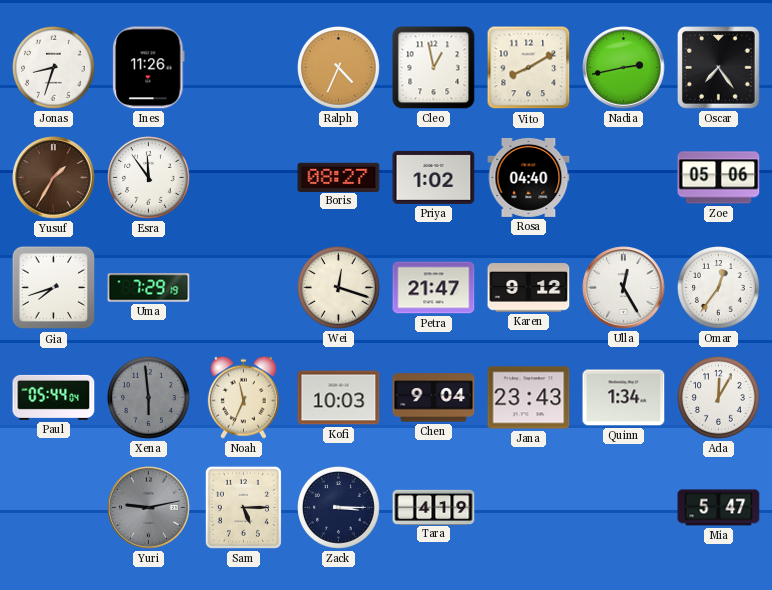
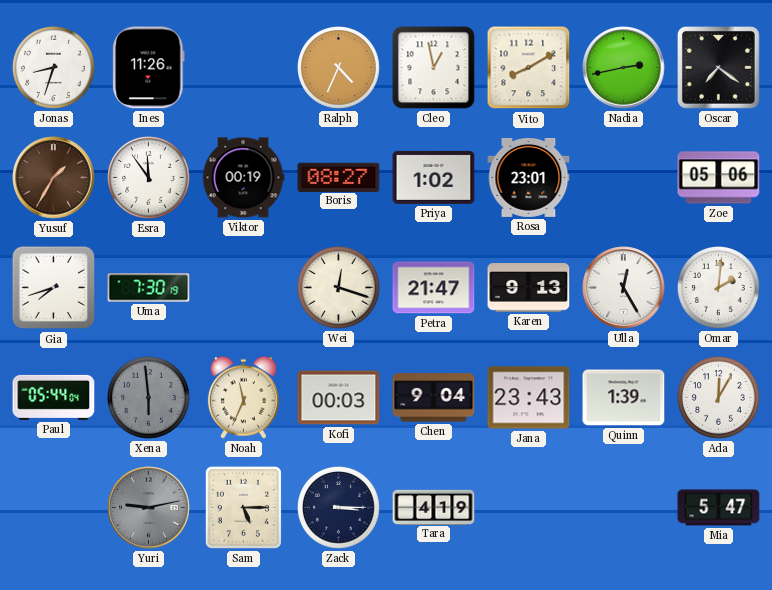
Oscar: 7:24 -> 7:21
Viktor: none -> 00:19
Rosa: 04:40 -> 23:01
Uma: 7:29 -> 7:30
Karen: 9:12 -> 9:13
Omar: 12:36 -> 2:01
Kofi: 10:03 -> 00:03
Quinn: 1:34 -> 1:39
